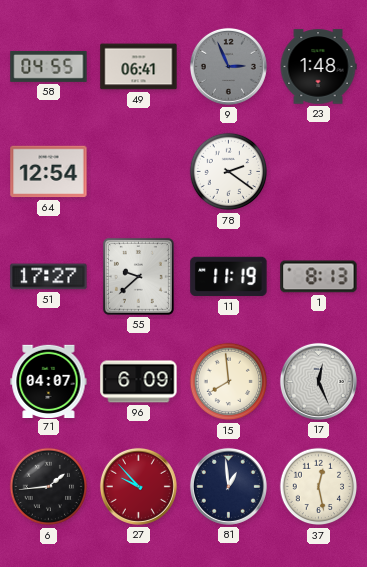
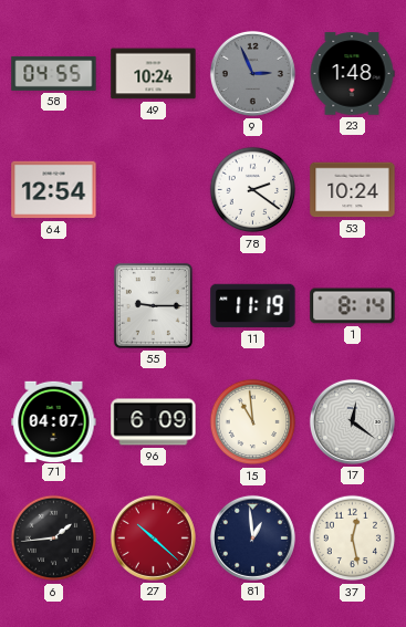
49: 06:41 -> 10:24
53: none -> 10:24
51: 17:27 -> none
55: 9:38 -> 9:15
1: 8:13 -> 8:14
15: 7:59 -> 10:59
17: 12:26 -> 12:21
27: 9:53 -> 10:22
